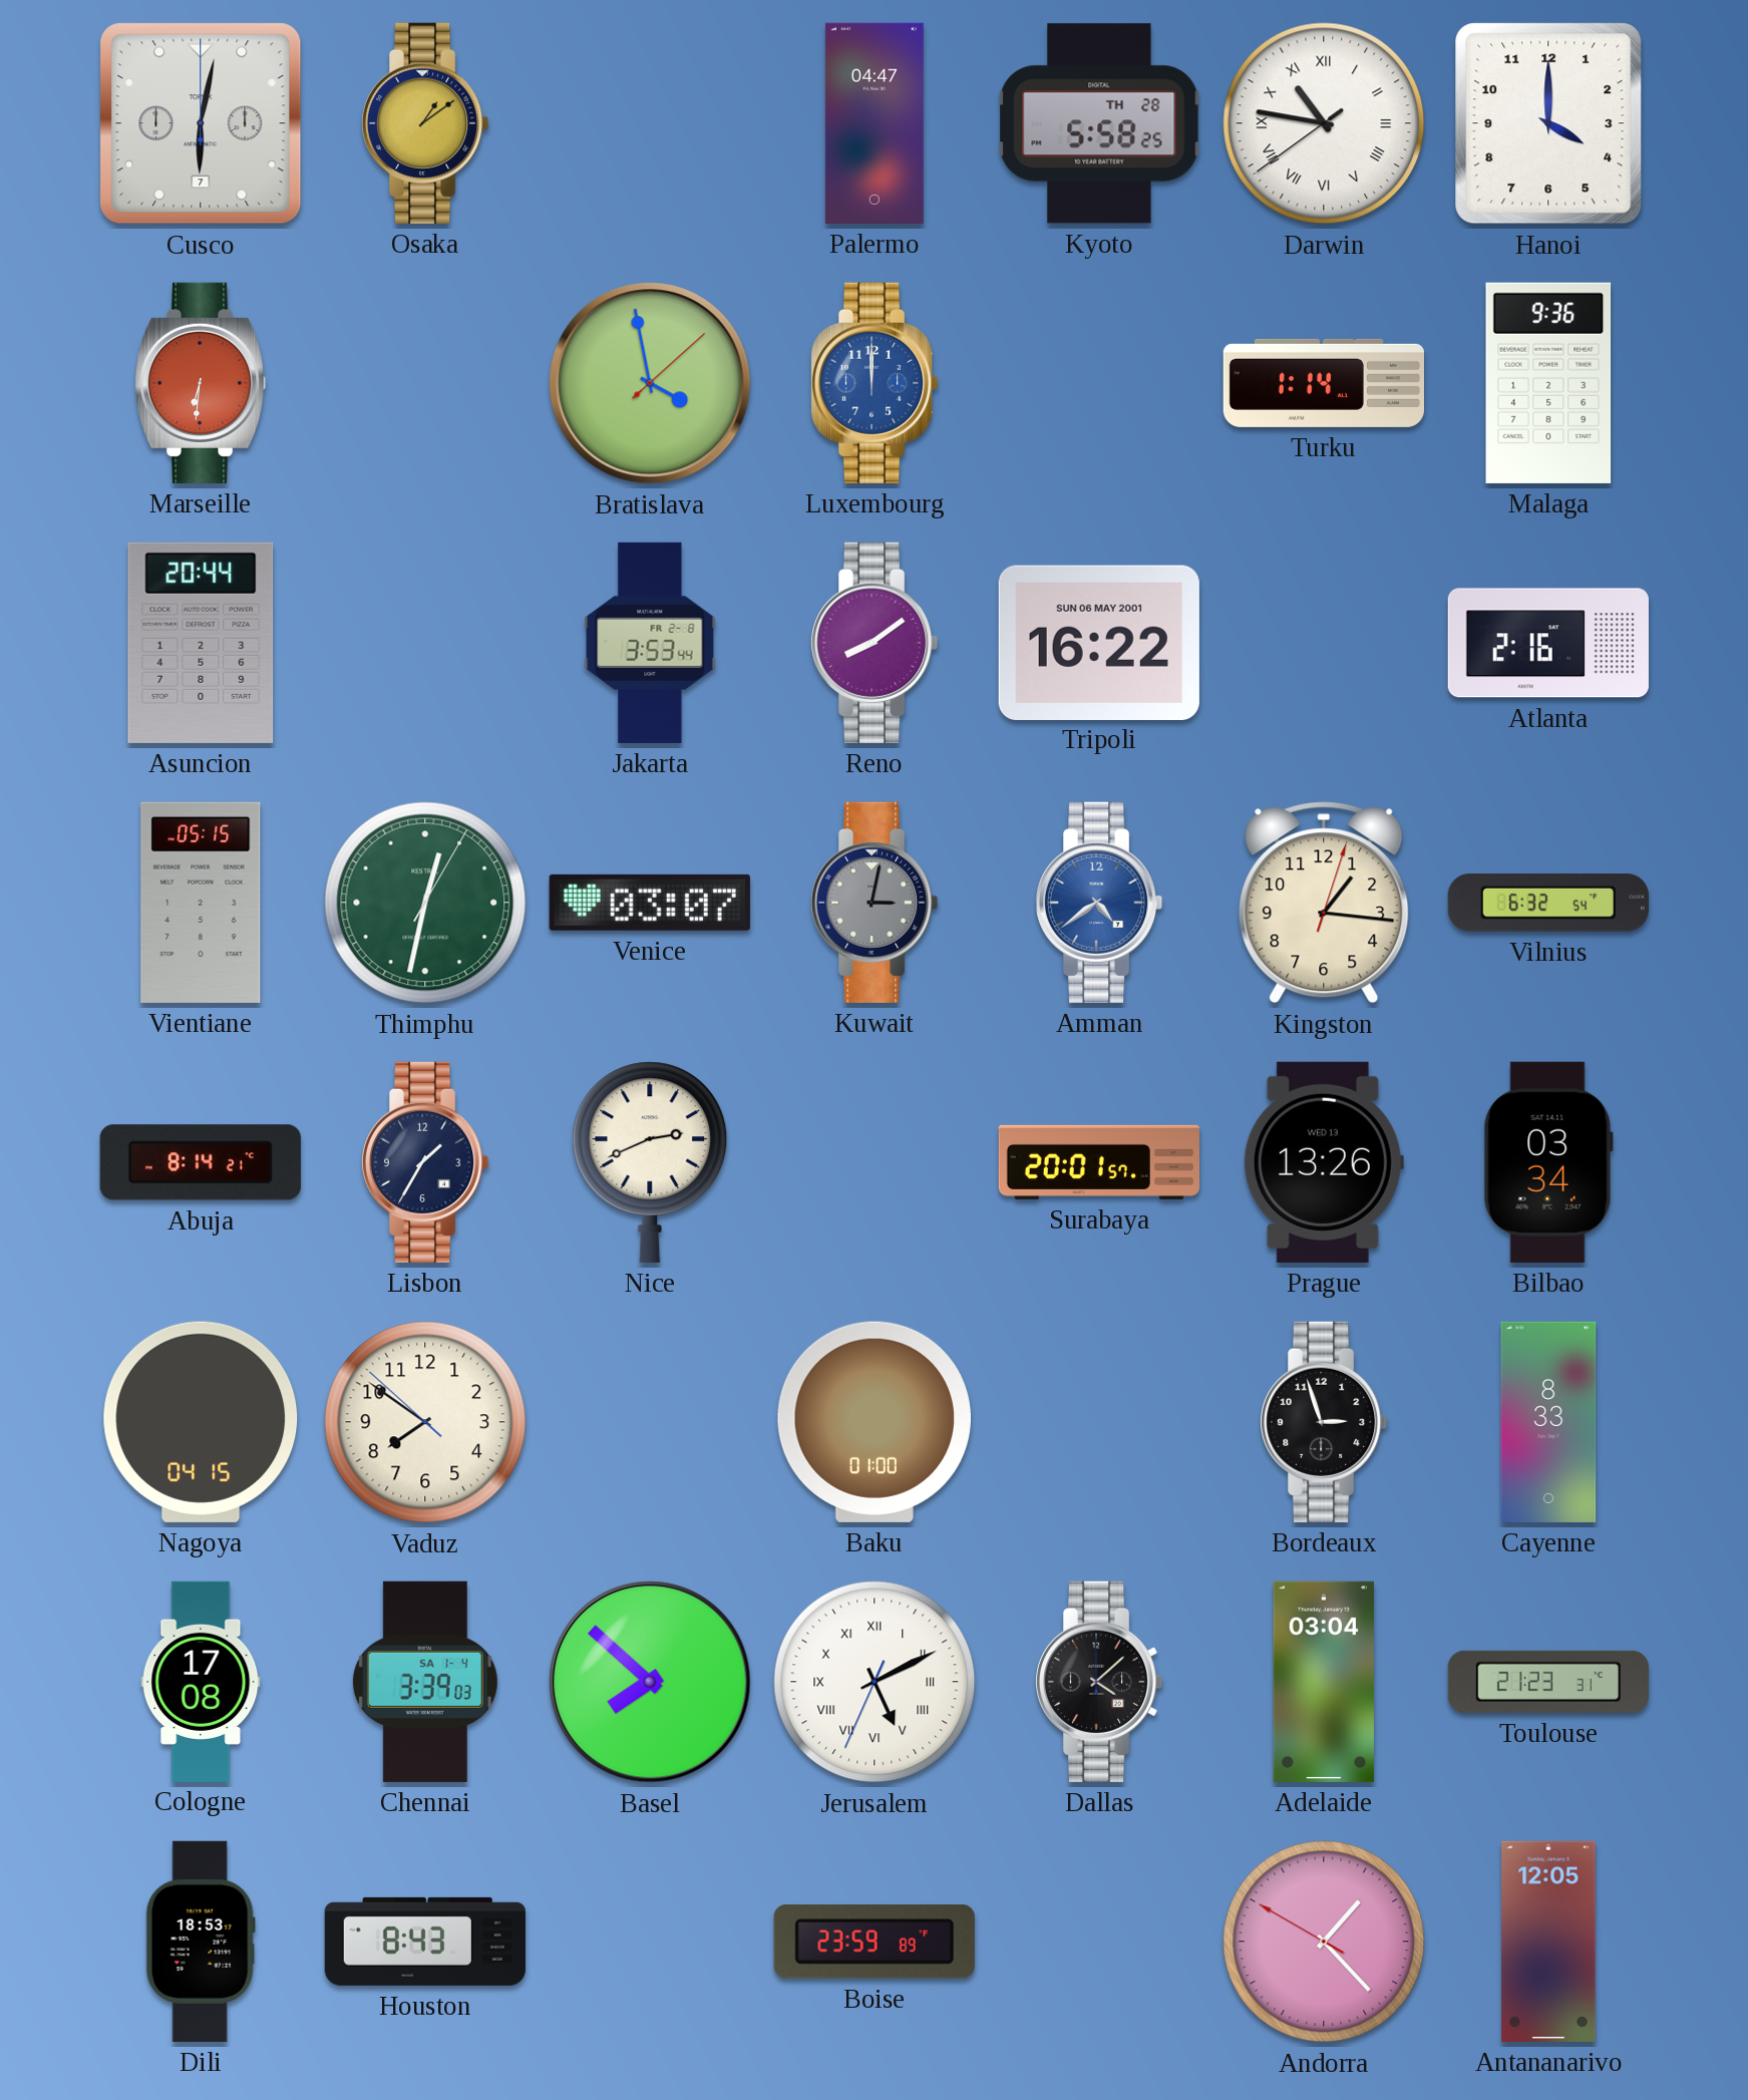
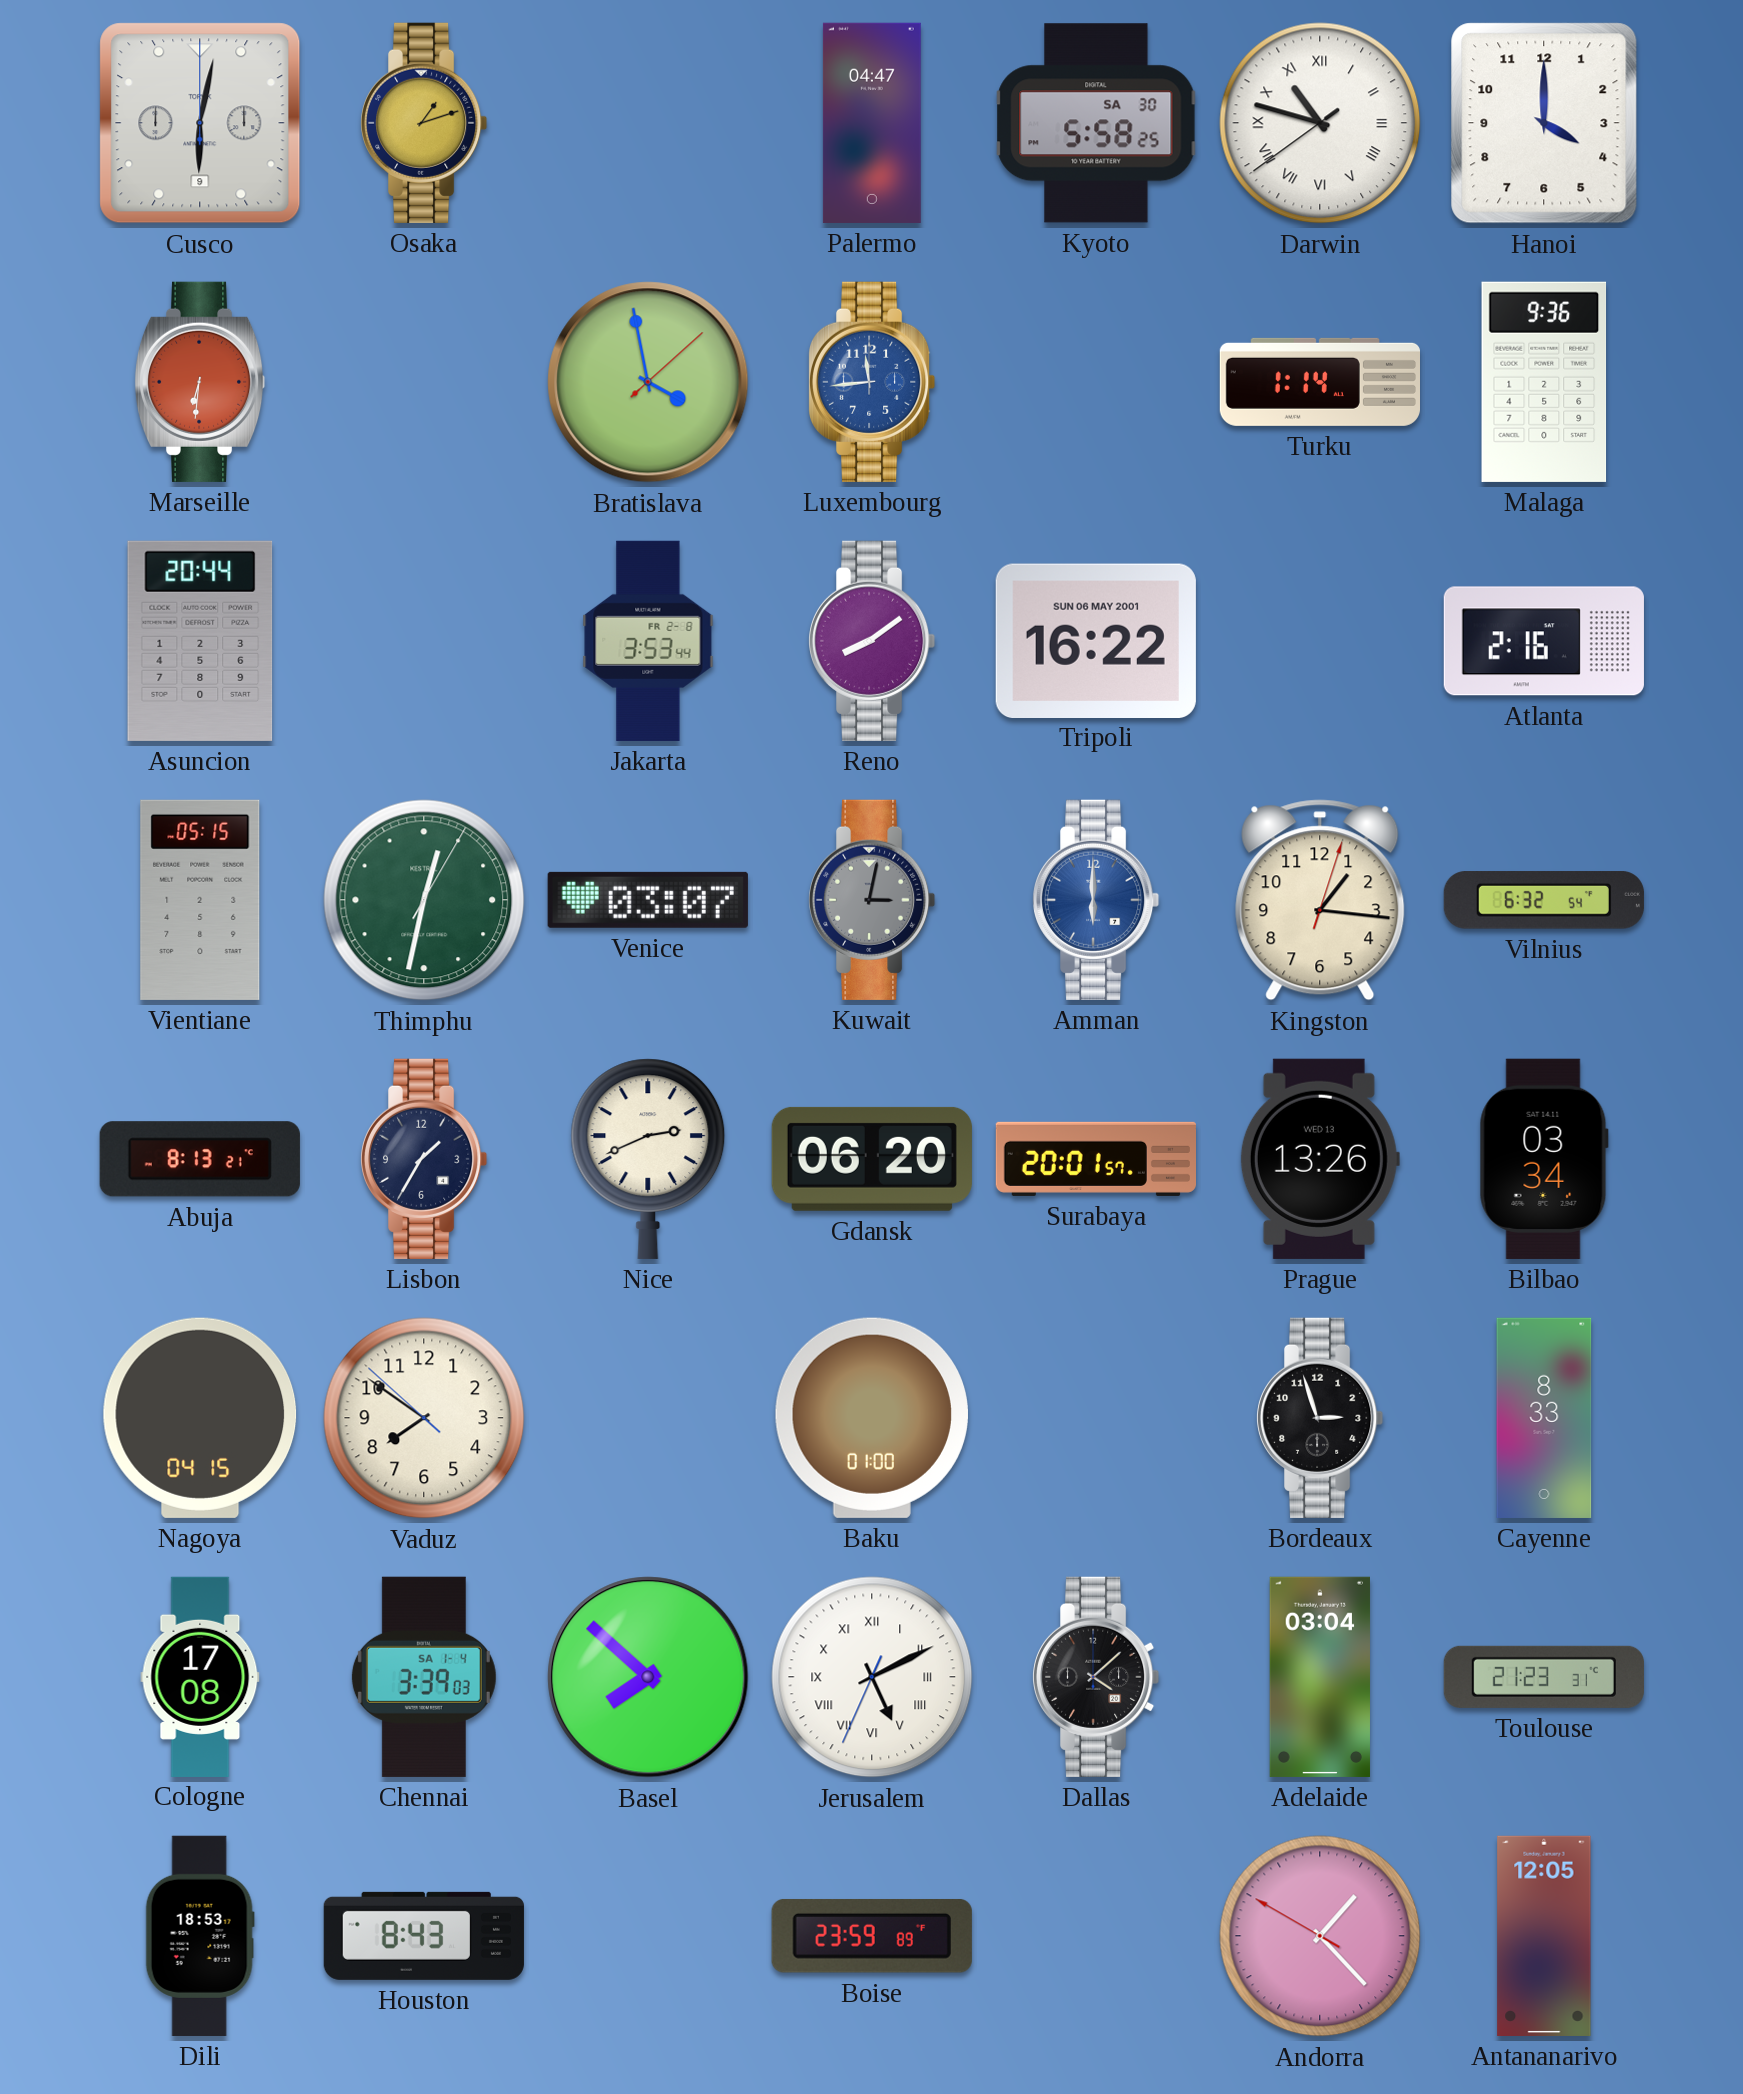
Cusco date: 7 -> 9
Osaka: 1:09 -> 1:12
Kyoto date: TH 28 -> SA 30
Darwin: 10:46 -> 10:47
Luxembourg: 12:00 -> 11:44
Amman: 4:39 -> 6:00
Abuja: 8:14 -> 8:13
Gdansk: none -> 06:20
